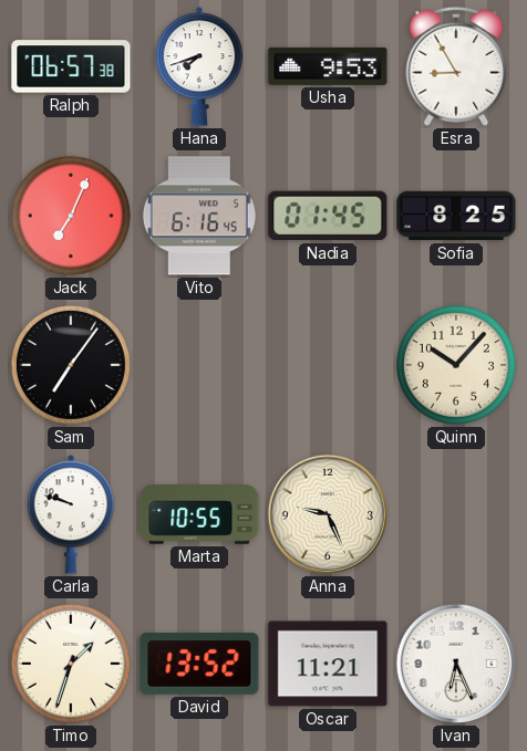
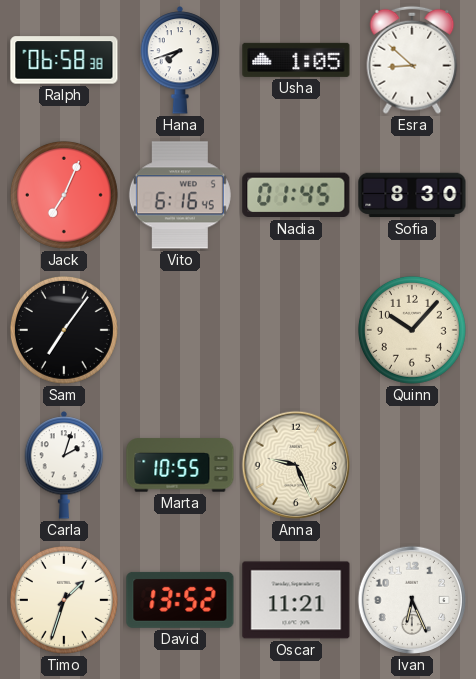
Ralph: 06:57 -> 06:58
Usha: 9:53 -> 1:05
Esra: 8:55 -> 8:52
Sofia: 8:25 -> 8:30
Carla: 9:48 -> 2:03
